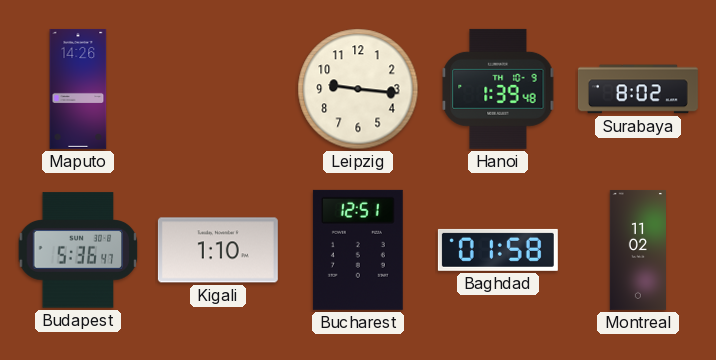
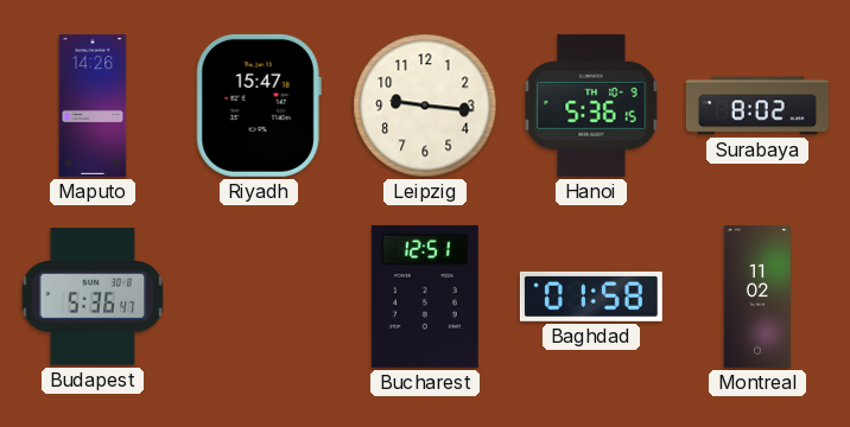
Riyadh: none -> 15:47
Hanoi: 1:39 -> 5:36
Kigali: 1:10 -> none
